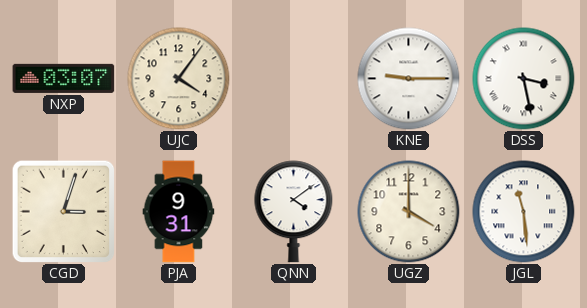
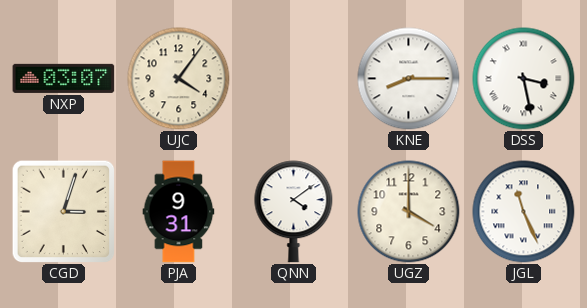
KNE: 9:15 -> 8:15
JGL: 11:29 -> 11:26
